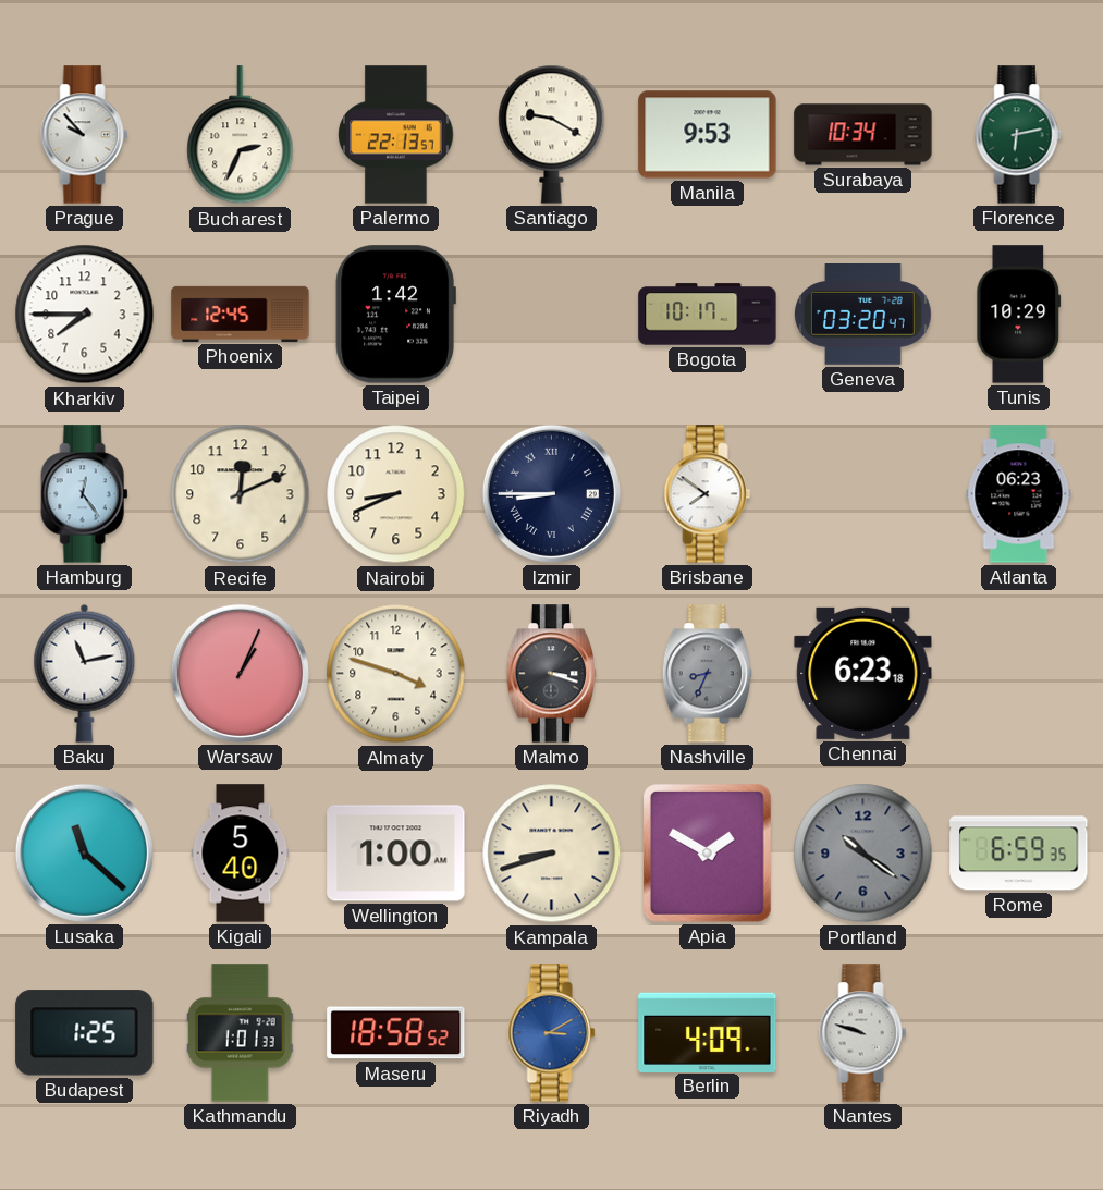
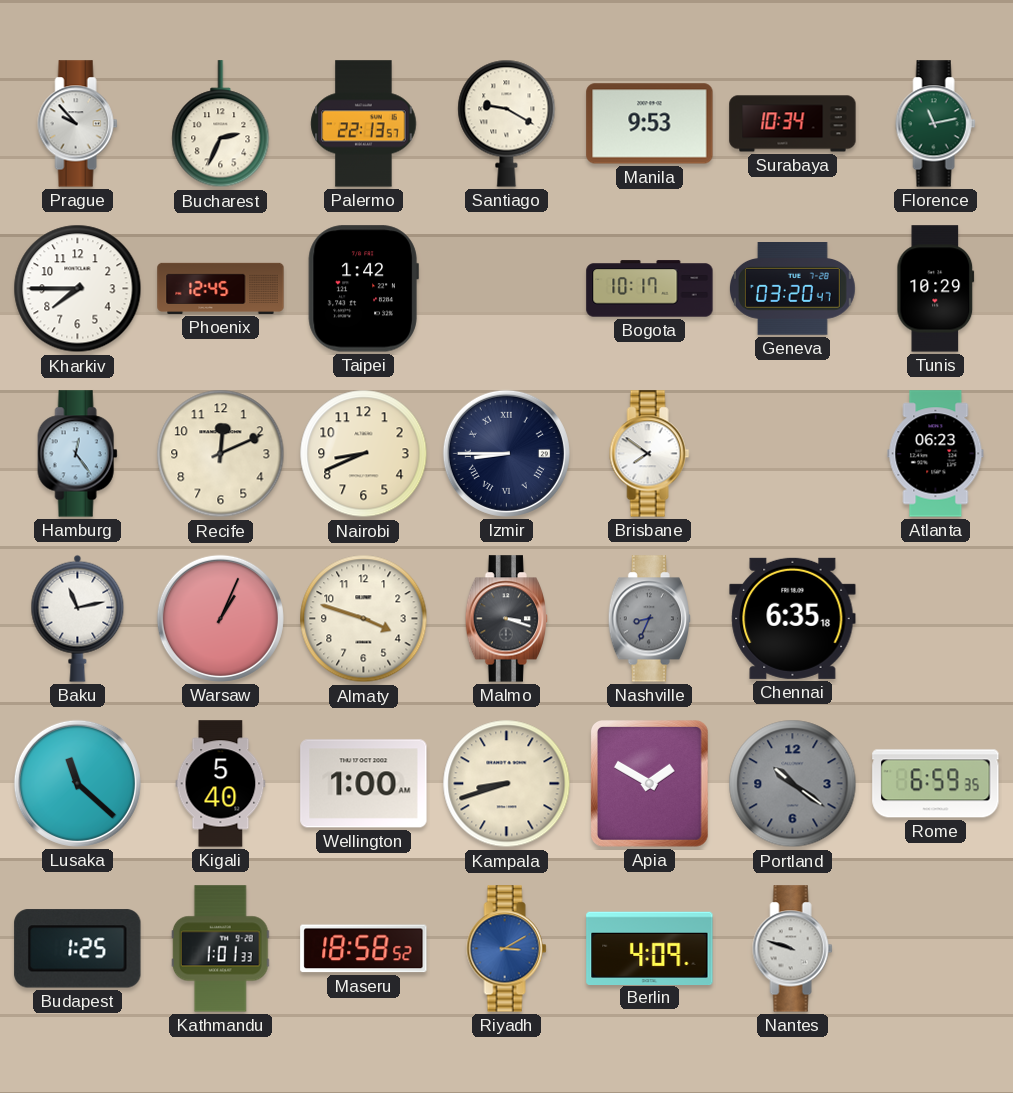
Florence: 6:13 -> 11:13
Chennai: 6:23 -> 6:35
